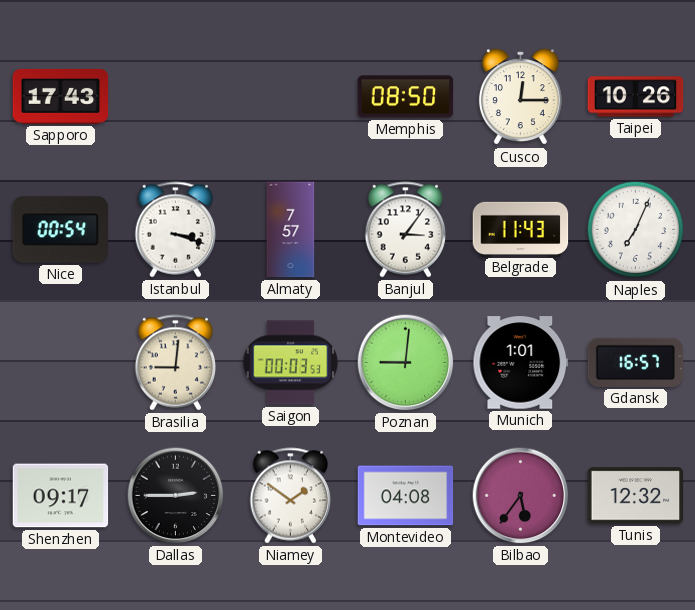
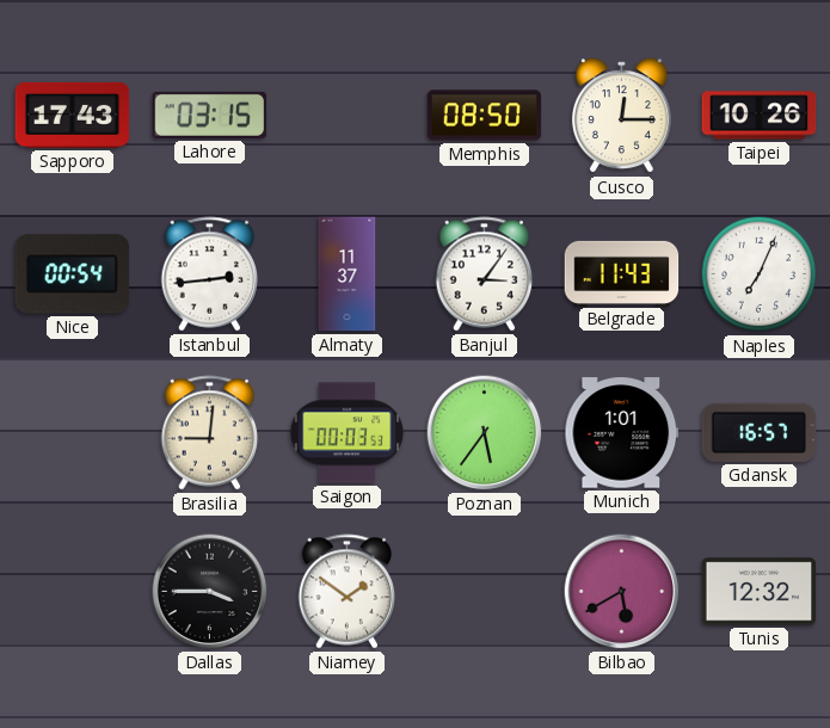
Lahore: none -> 03:15
Istanbul: 3:18 -> 2:44
Almaty: 7:57 -> 11:37
Poznan: 9:01 -> 5:36
Shenzhen: 09:17 -> none
Dallas: 2:45 -> 3:45
Montevideo: 04:08 -> none
Bilbao: 5:36 -> 5:40
